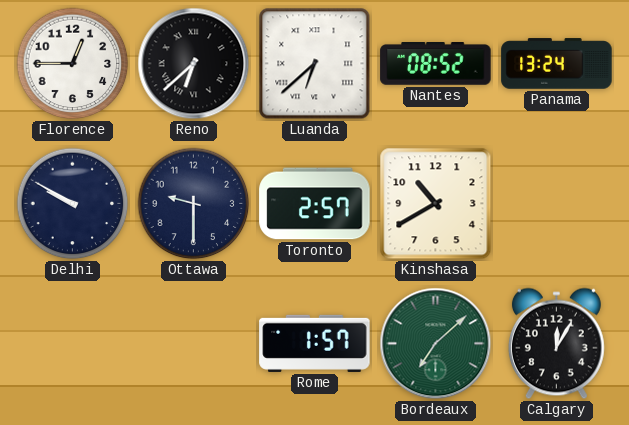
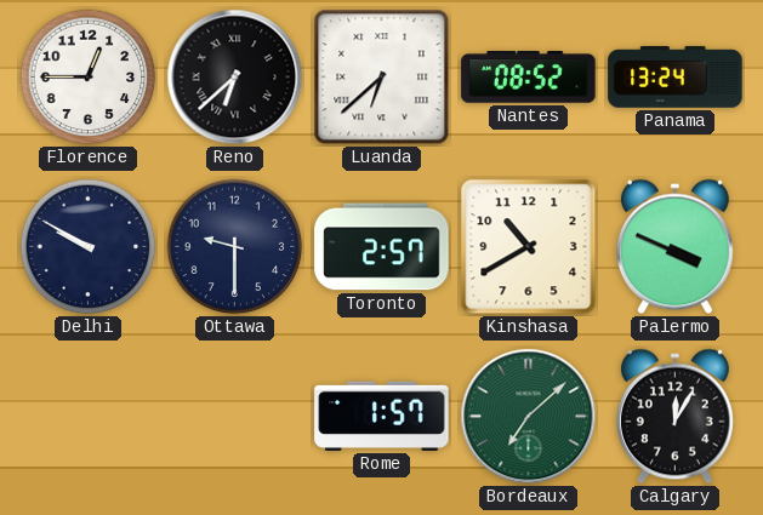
Palermo: none -> 3:49
